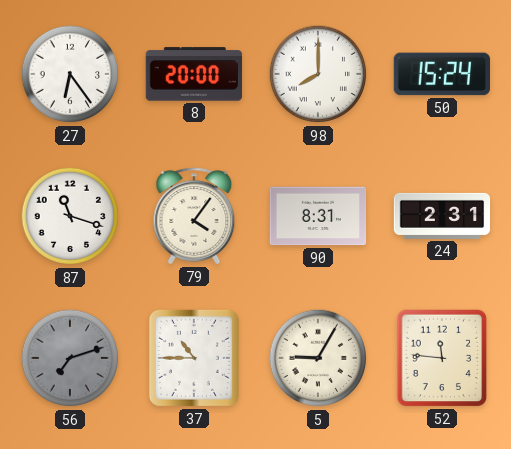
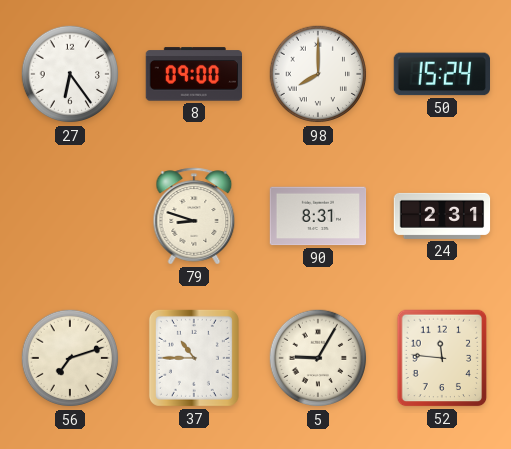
8: 20:00 -> 09:00
87: 11:18 -> none
79: 4:06 -> 8:48
56 dial: grey -> cream
